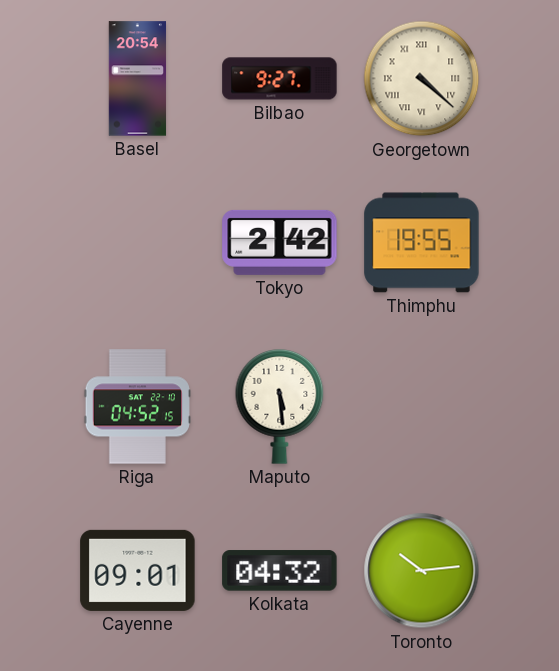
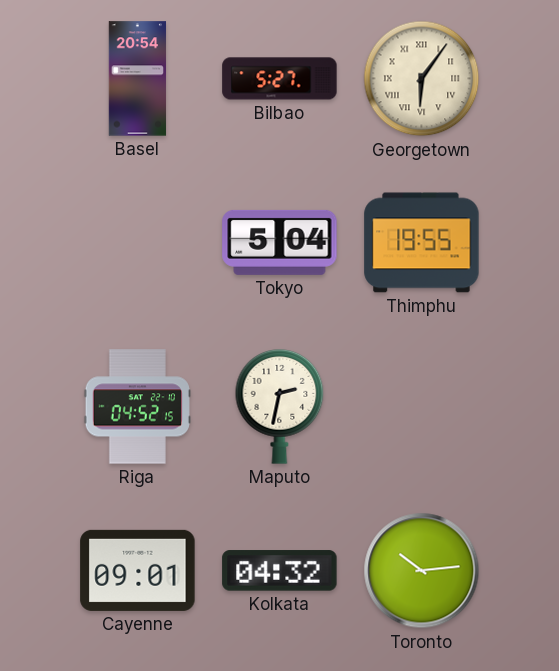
Bilbao: 9:27 -> 5:27
Georgetown: 4:22 -> 6:06
Tokyo: 2:42 -> 5:04
Maputo: 5:29 -> 2:32
